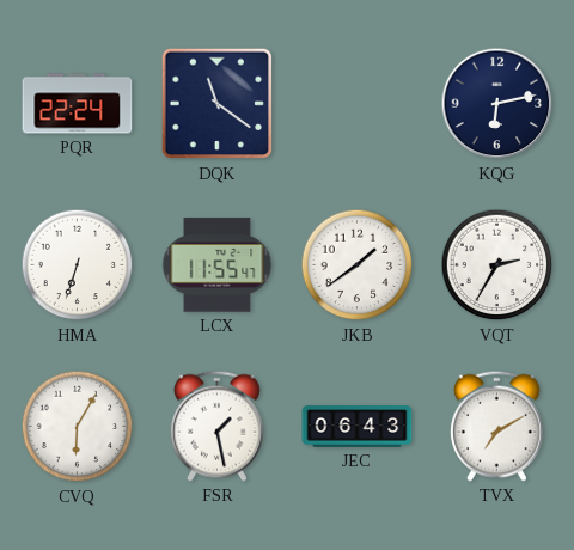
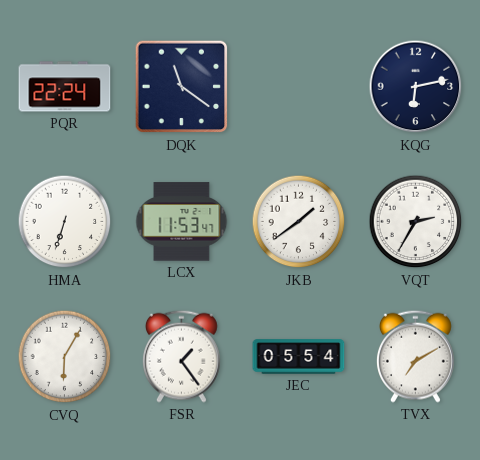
LCX: 11:55 -> 11:53
FSR: 1:28 -> 1:24
JEC: 06:43 -> 05:54
